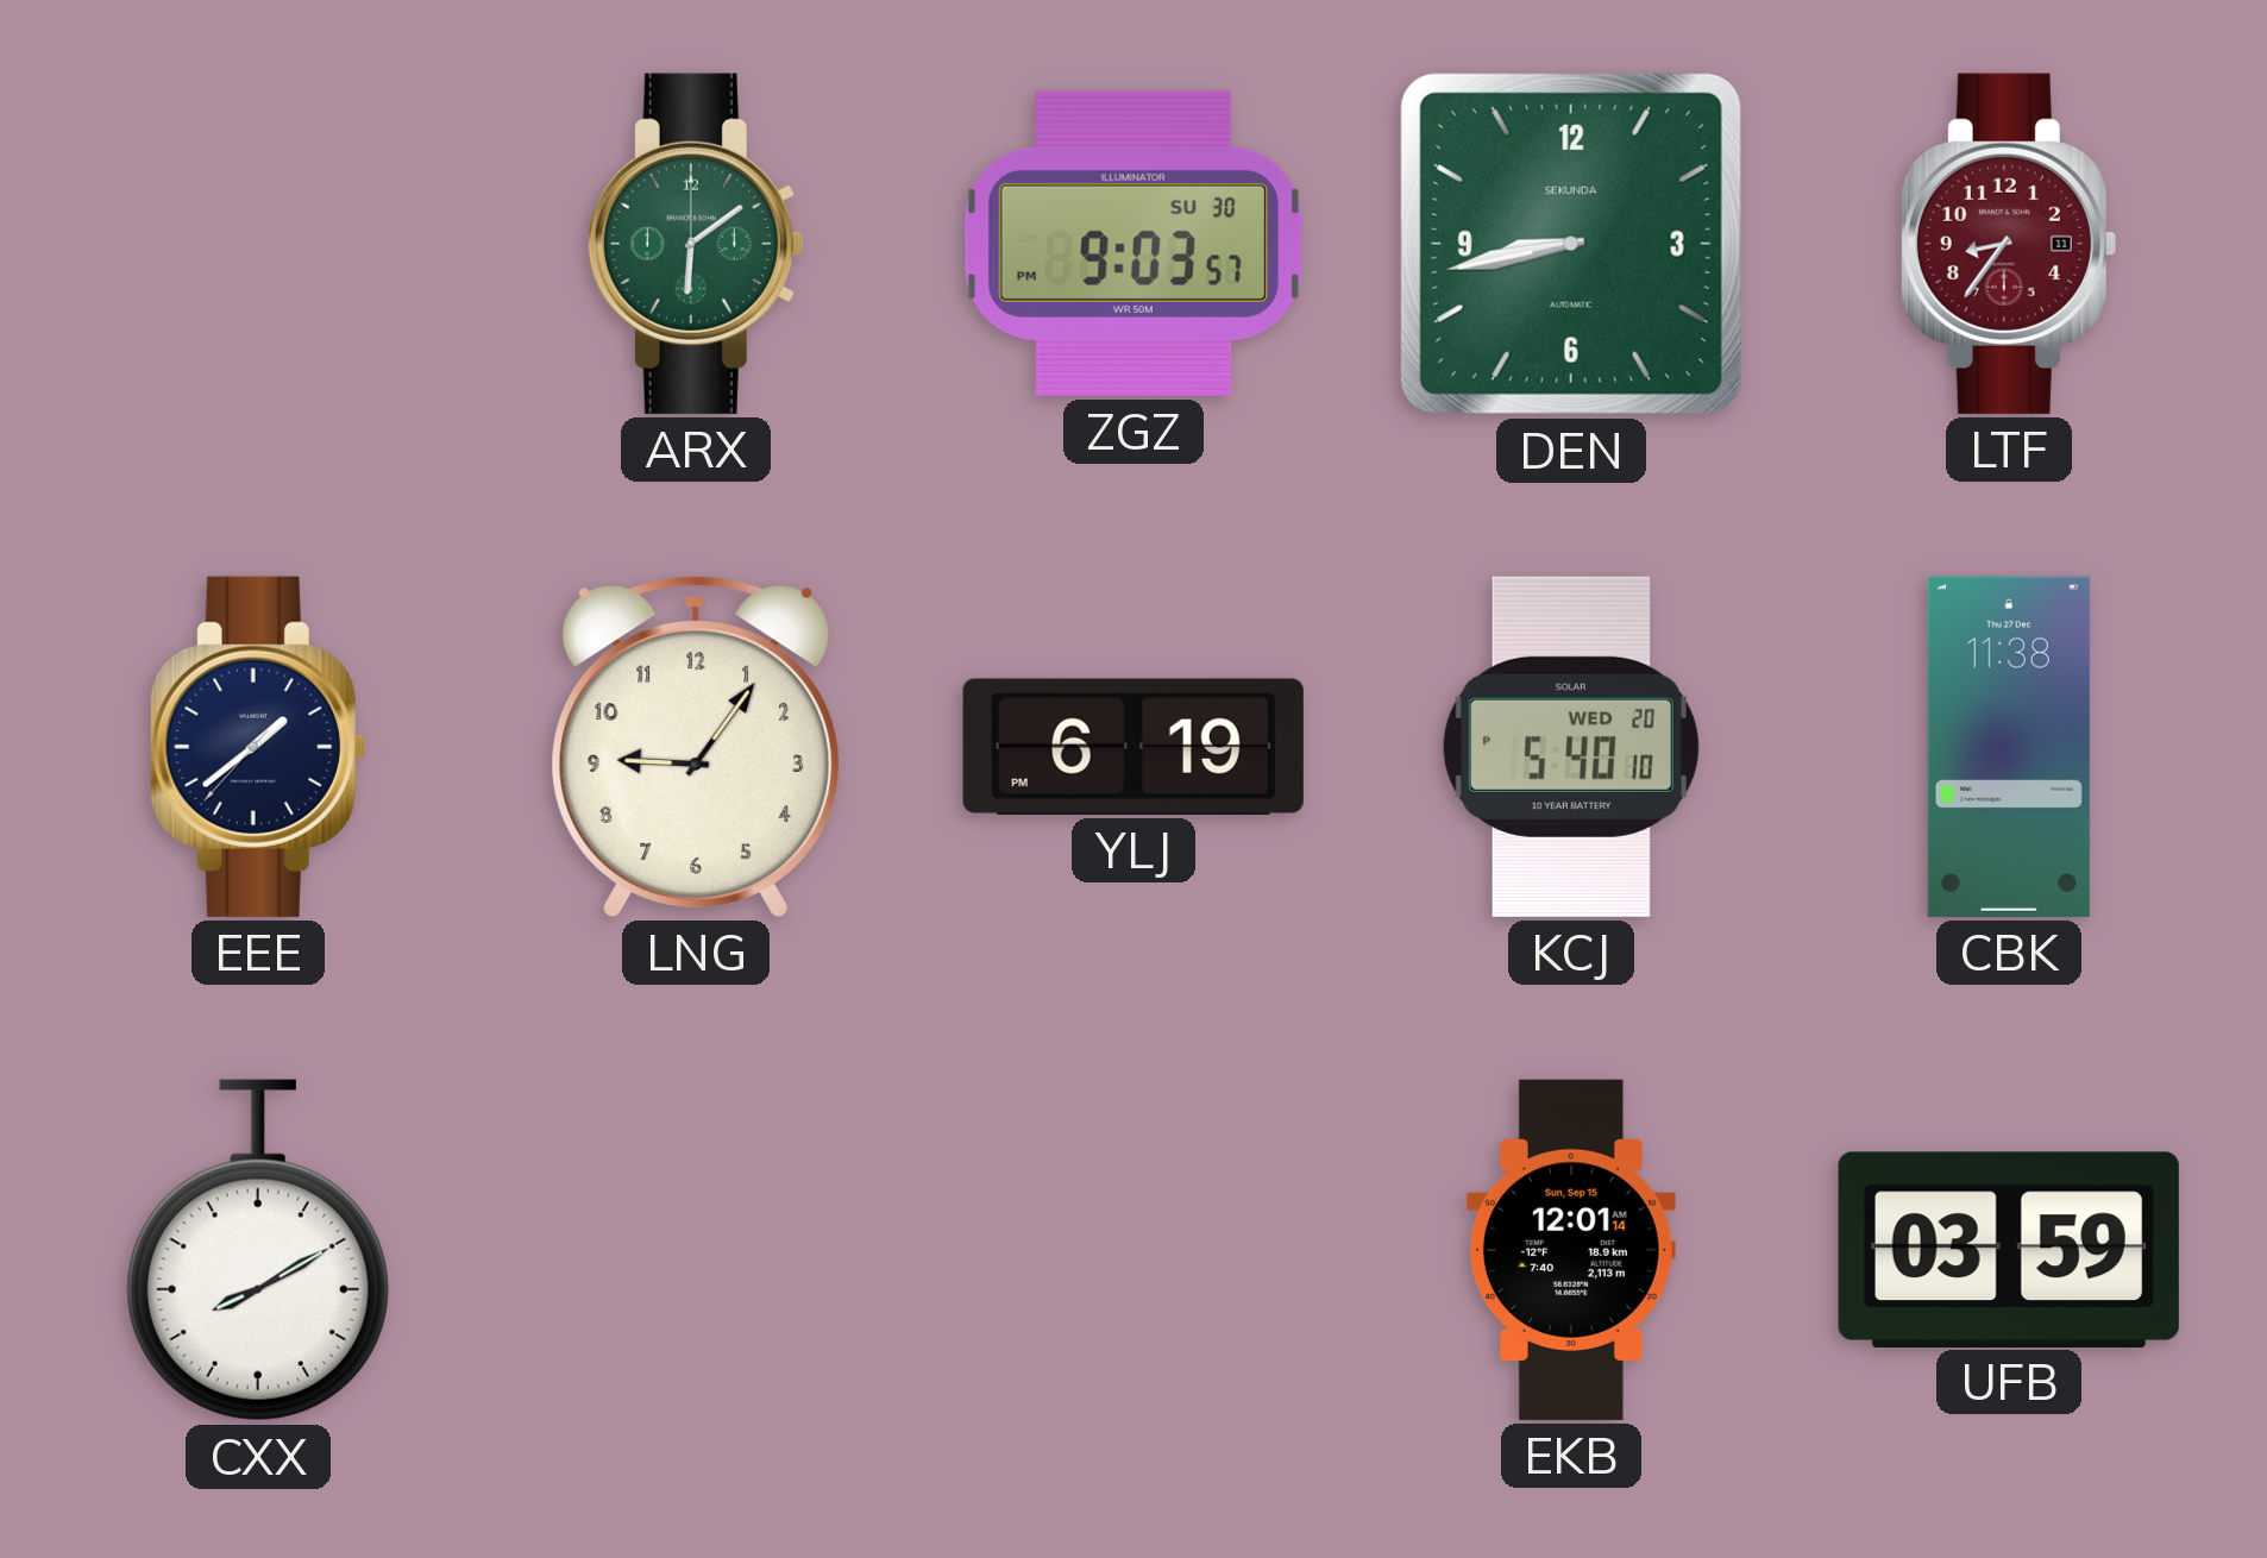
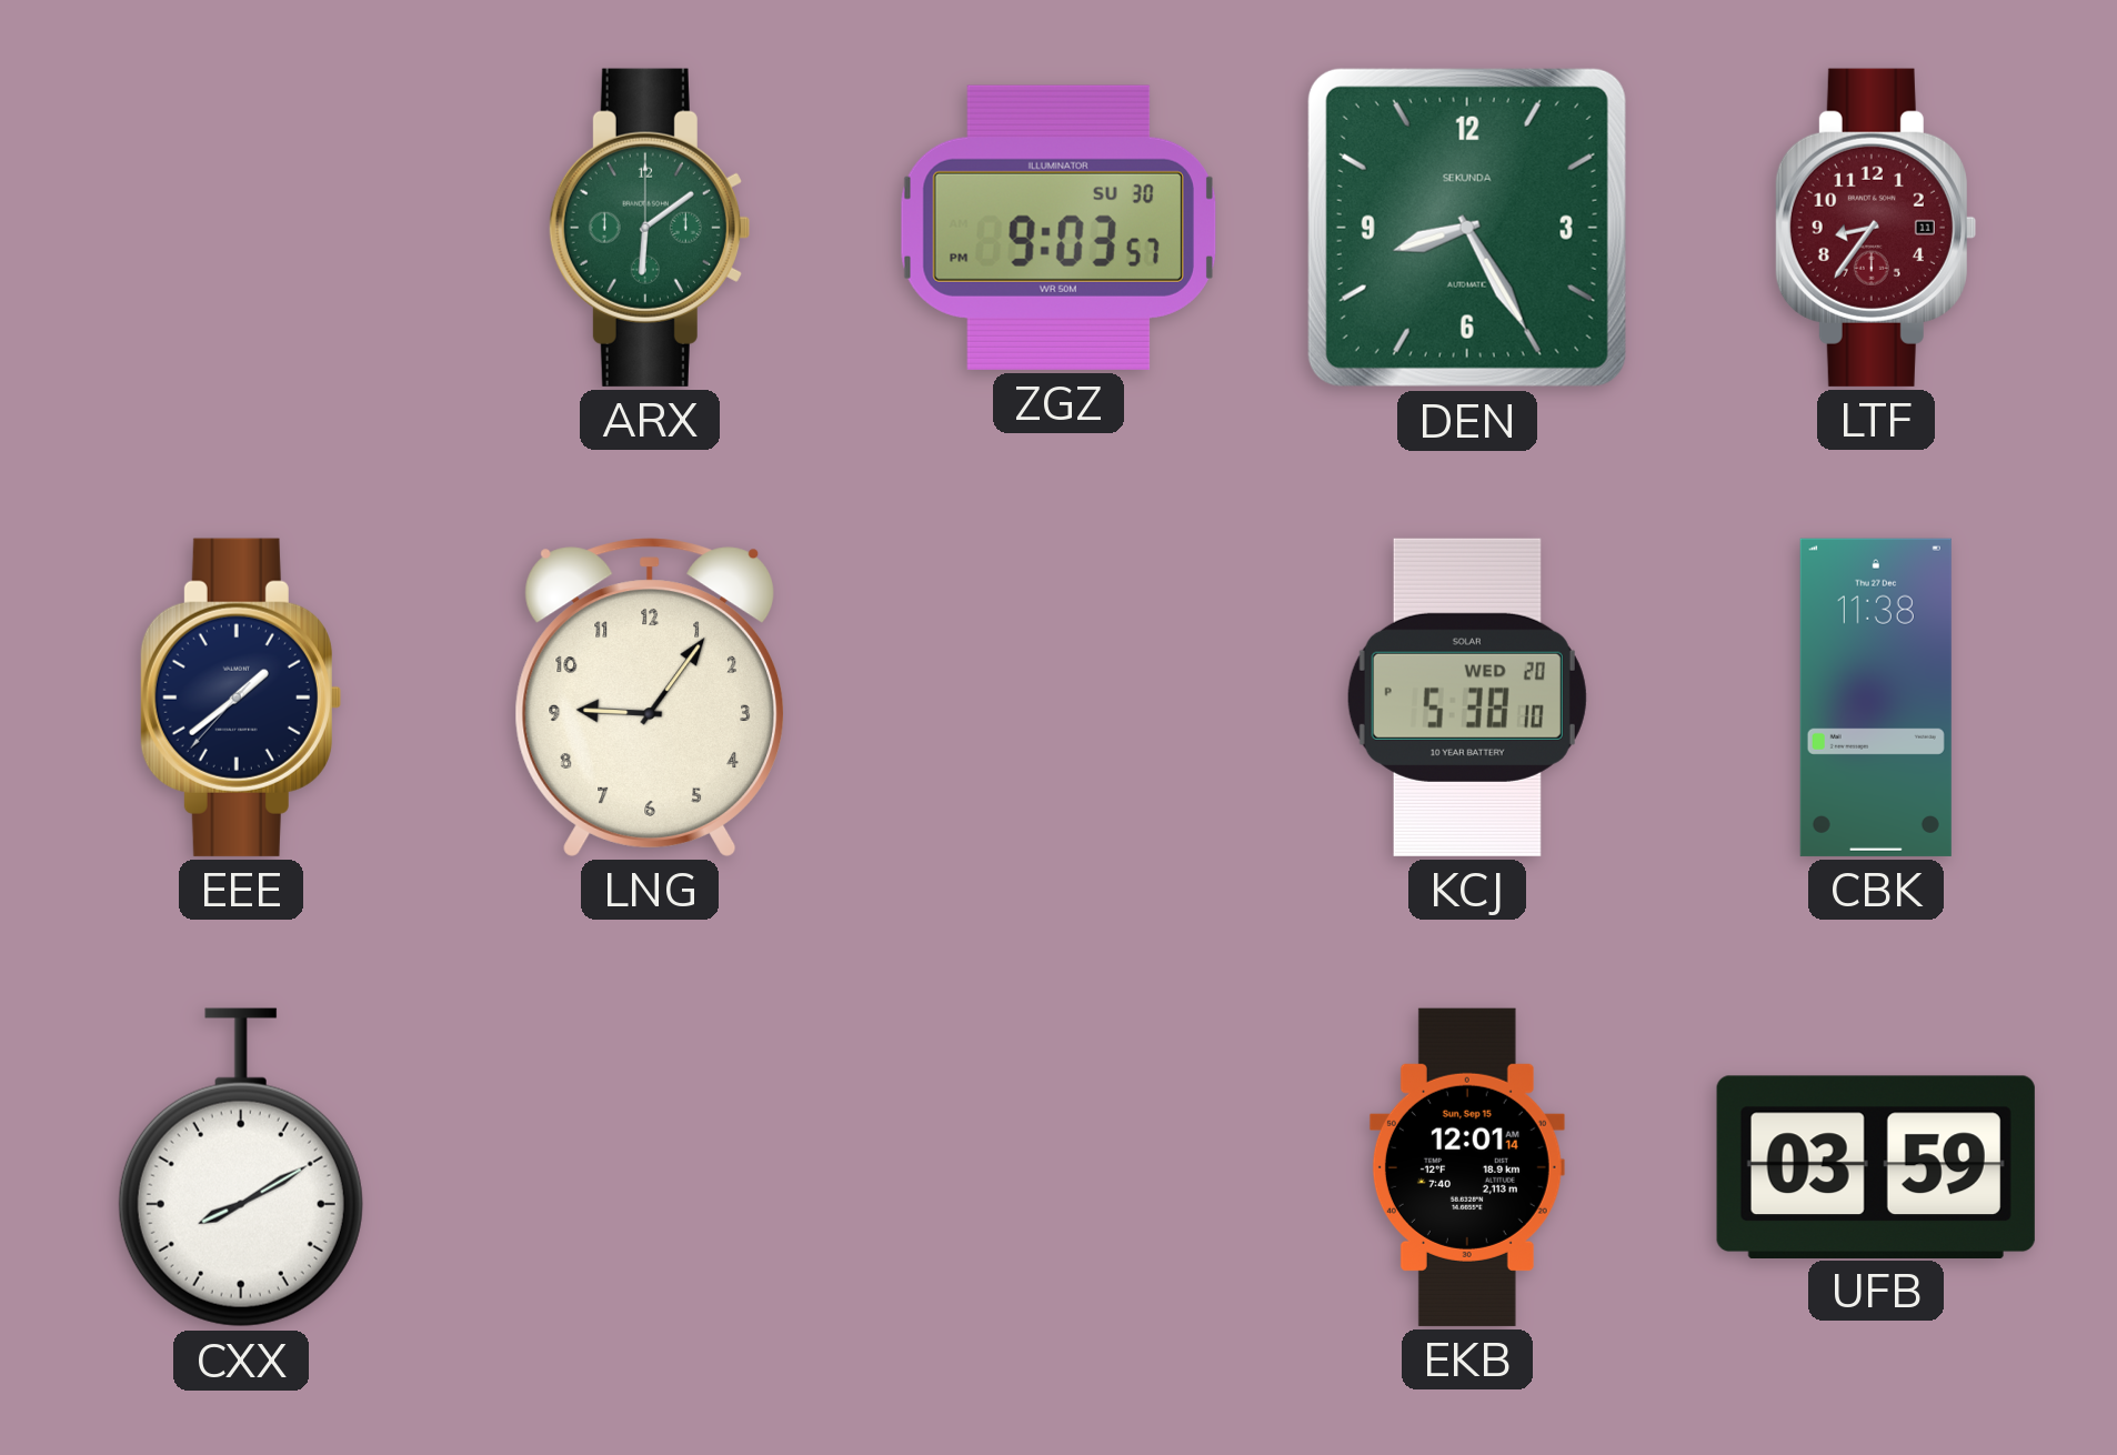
DEN: 8:43 -> 8:25
YLJ: 6:19 -> none
KCJ: 5:40 -> 5:38
